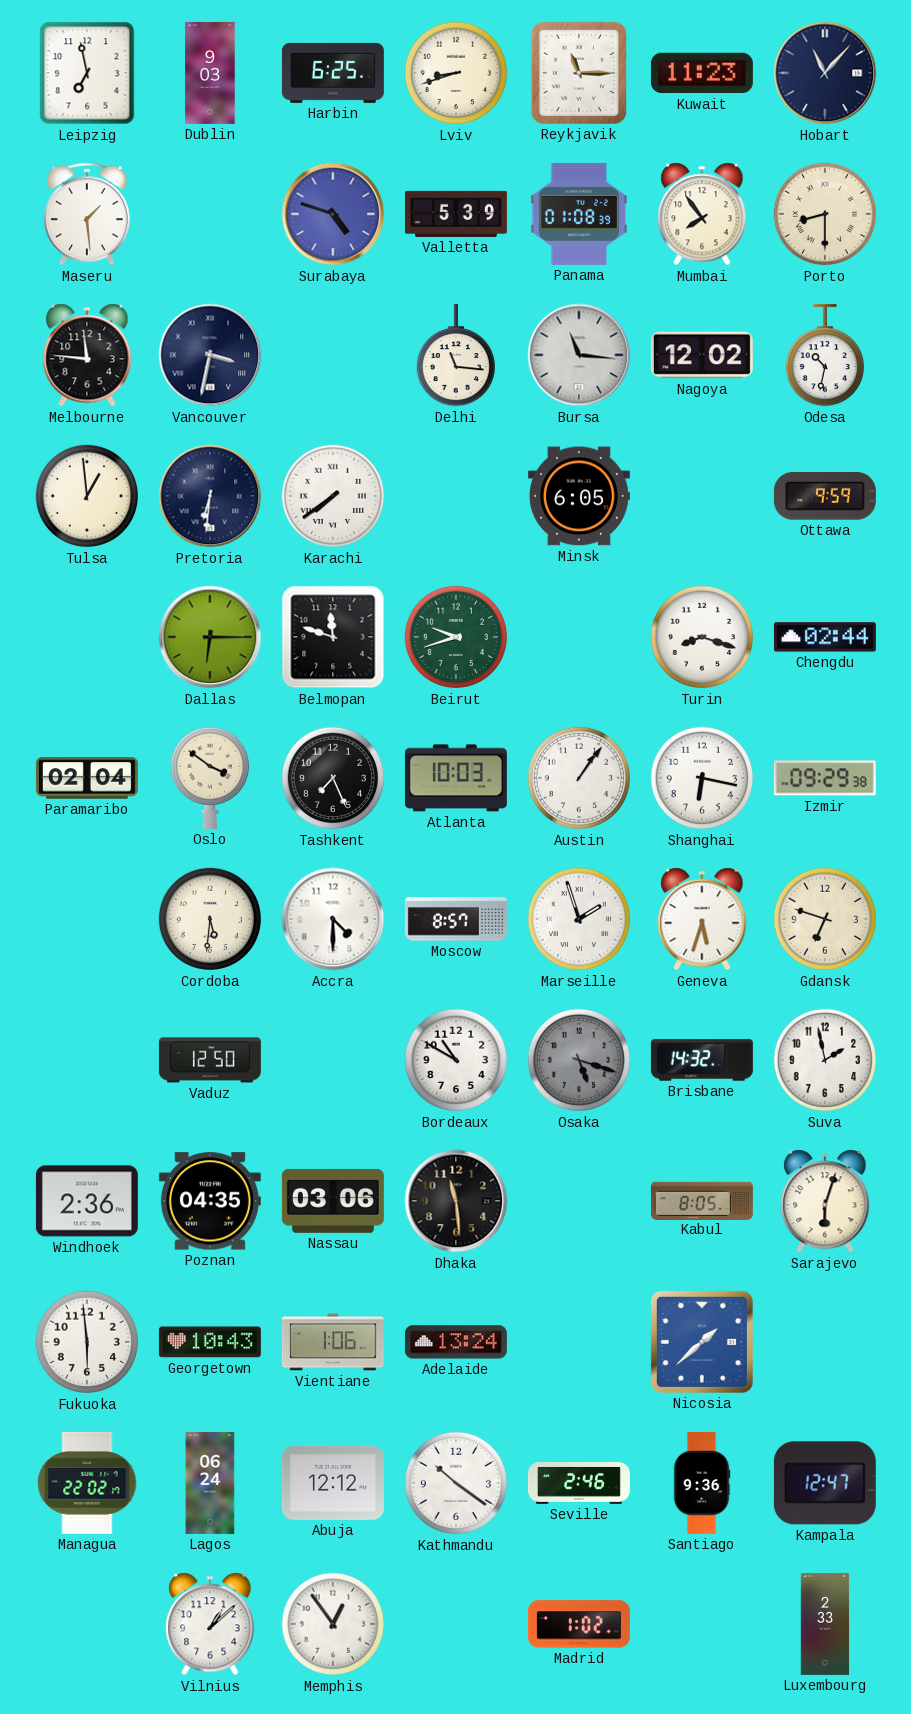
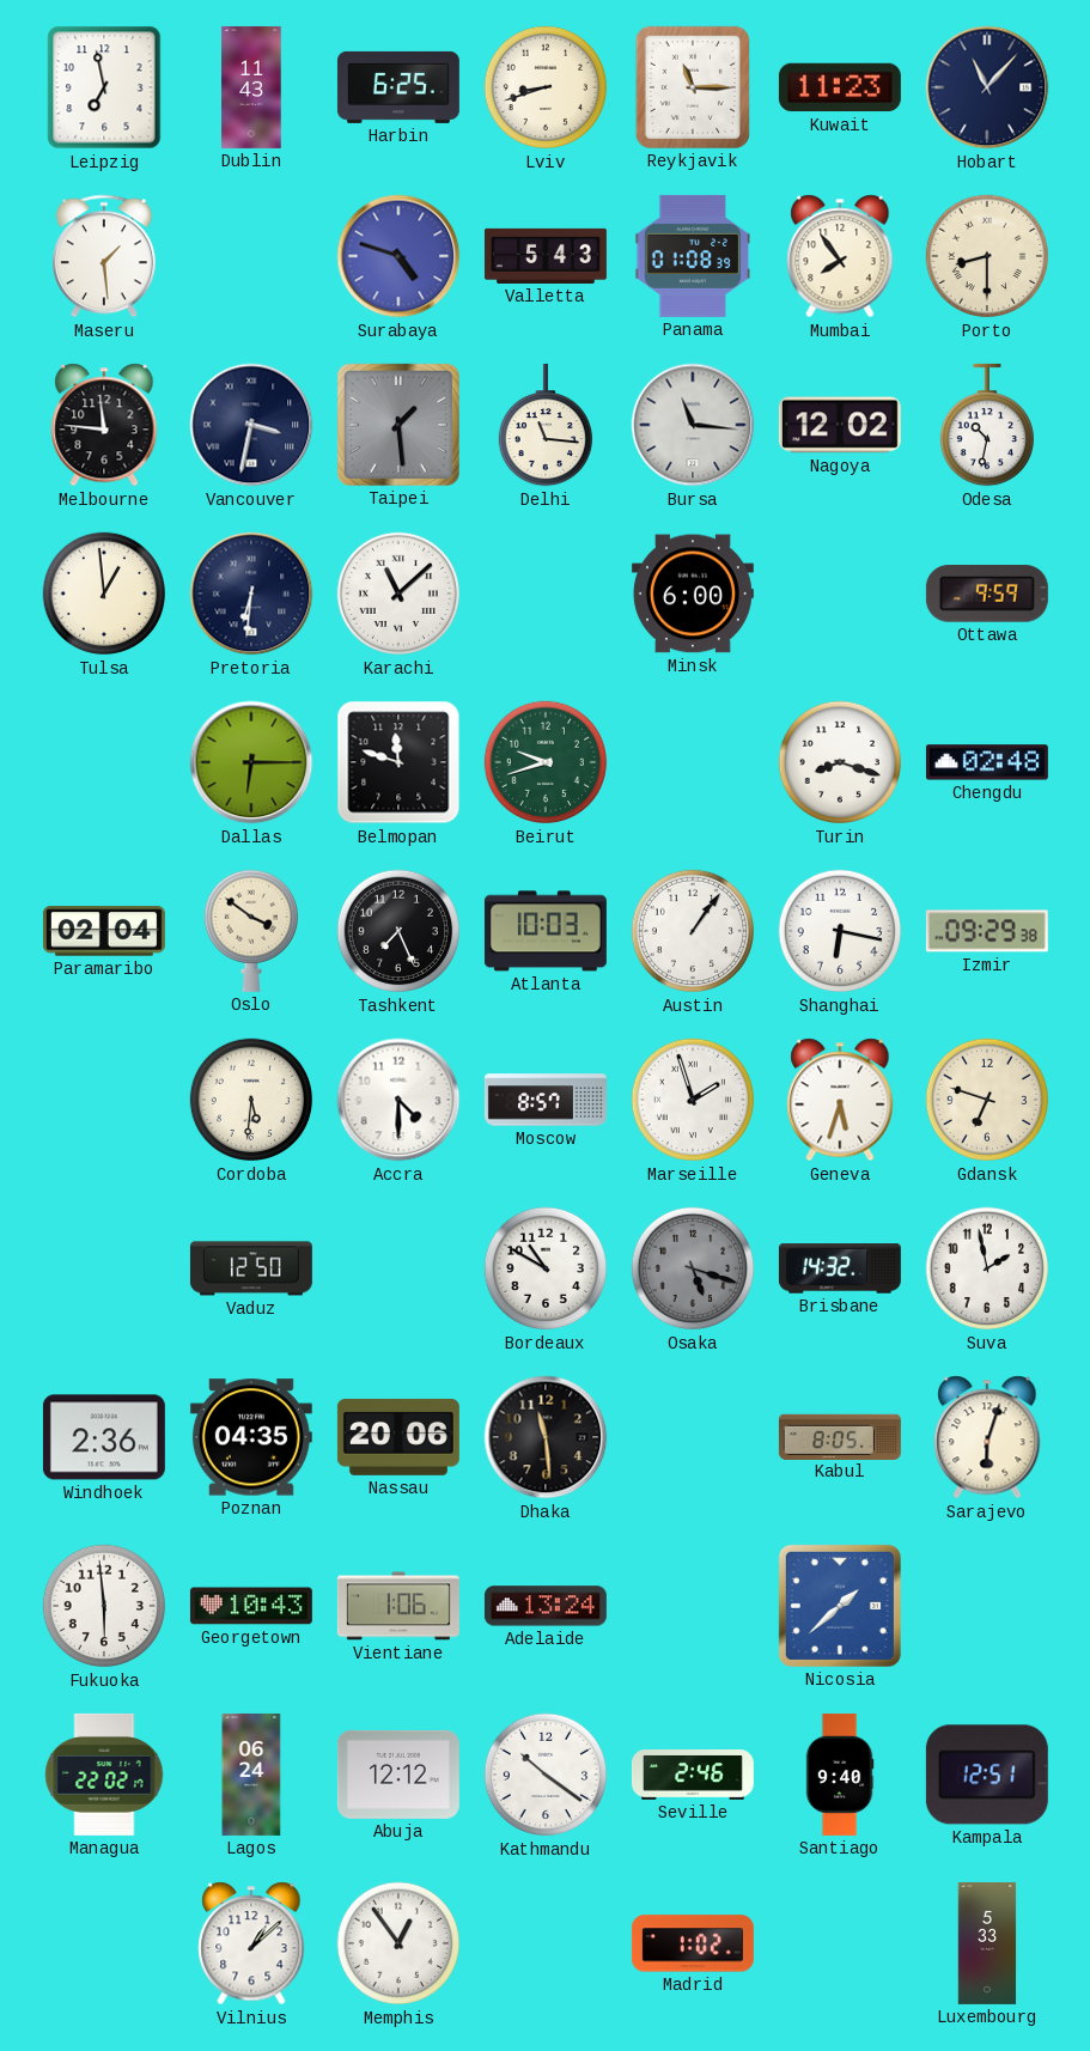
Dublin: 9:03 -> 11:43
Valletta: 5:39 -> 5:43
Taipei: none -> 1:29
Karachi: 7:39 -> 11:08
Minsk: 6:05 -> 6:00
Chengdu: 02:44 -> 02:48
Nassau: 03:06 -> 20:06
Santiago: 9:36 -> 9:40
Kampala: 12:47 -> 12:51
Luxembourg: 2:33 -> 5:33
